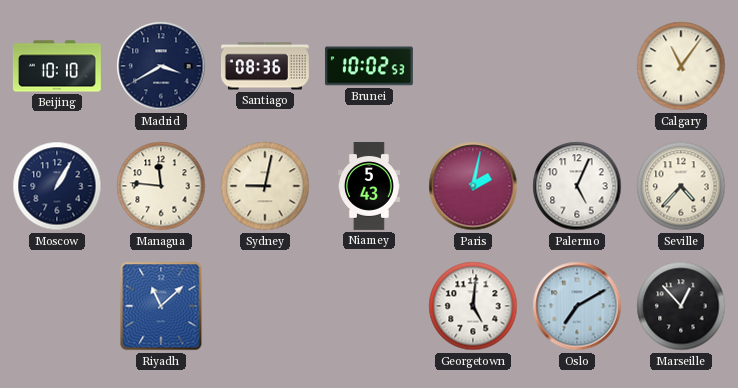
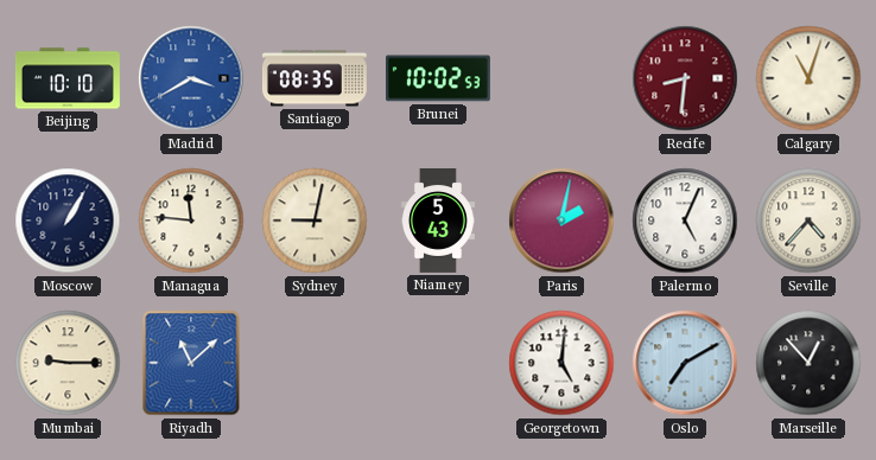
Madrid dial: navy -> blue
Santiago: 08:36 -> 08:35
Recife: none -> 8:31
Calgary: 11:06 -> 11:03
Mumbai: none -> 9:15
